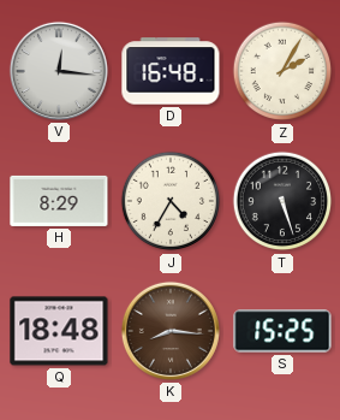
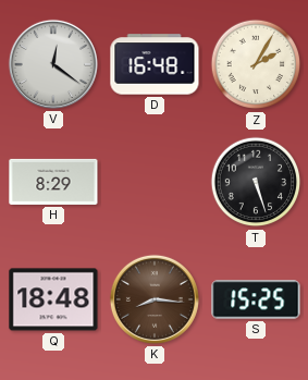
V: 12:16 -> 12:21
J: 4:35 -> none
